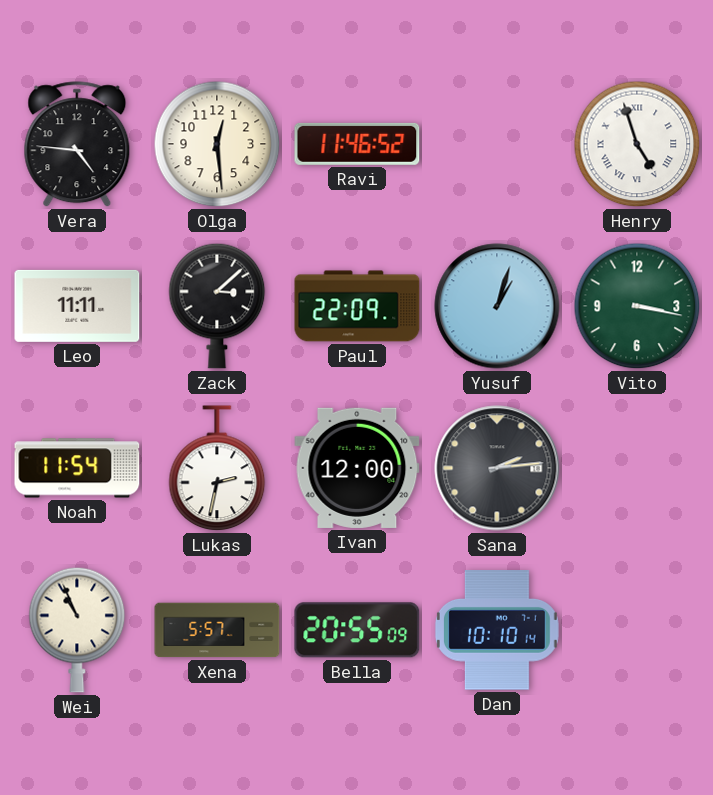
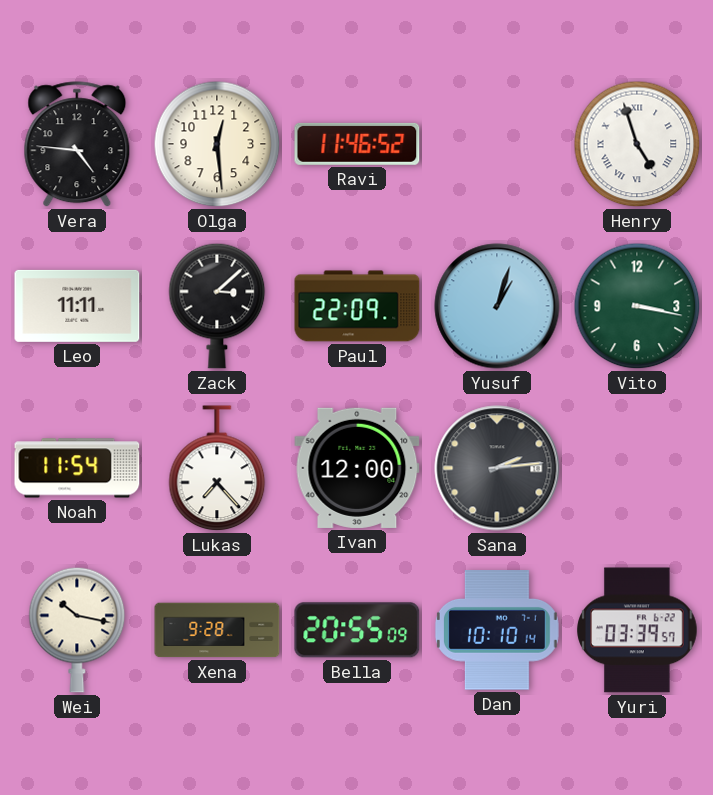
Lukas: 2:32 -> 7:23
Wei: 10:56 -> 10:17
Xena: 5:57 -> 9:28
Yuri: none -> 03:39
